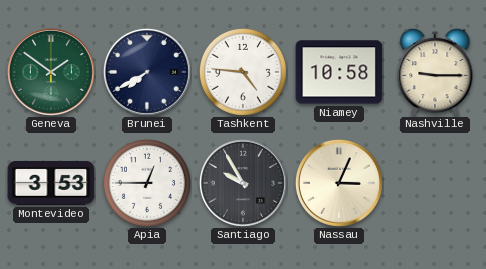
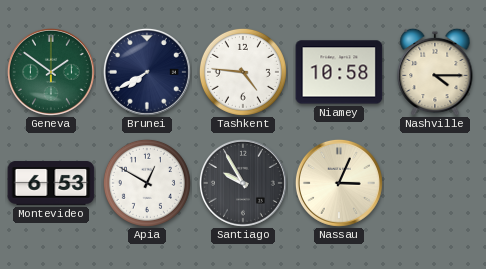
Nashville: 9:15 -> 4:15
Montevideo: 3:53 -> 6:53
Apia: 12:45 -> 12:50
